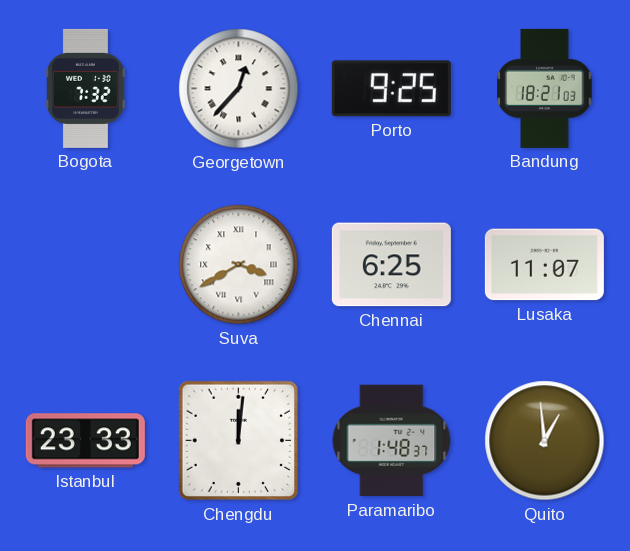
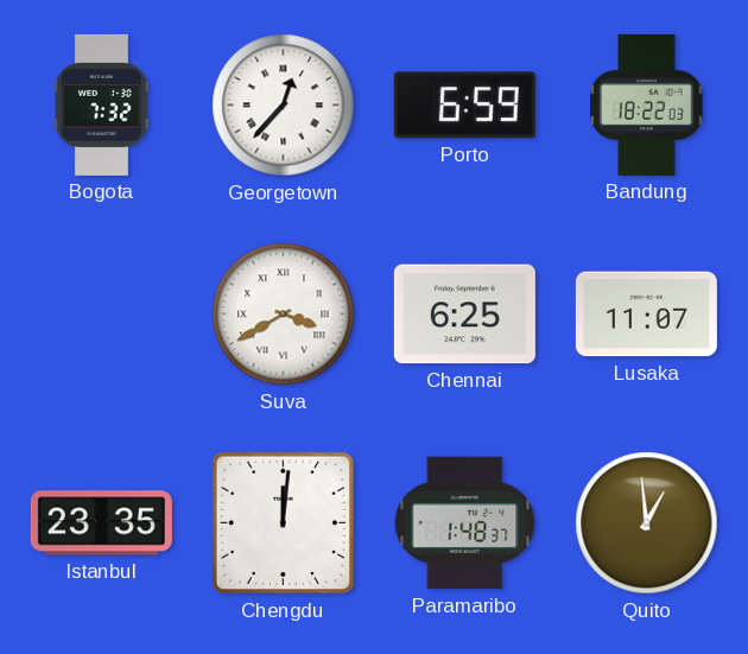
Porto: 9:25 -> 6:59
Bandung: 18:21 -> 18:22
Istanbul: 23:33 -> 23:35
